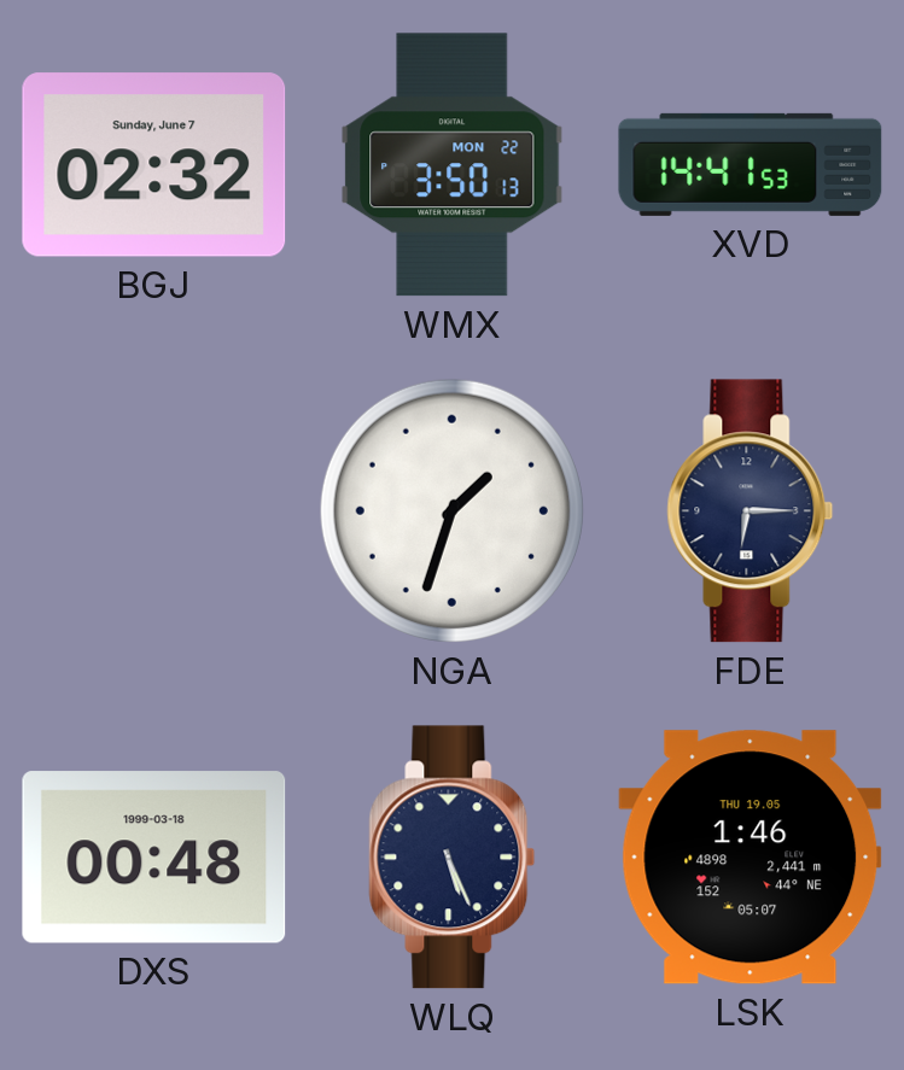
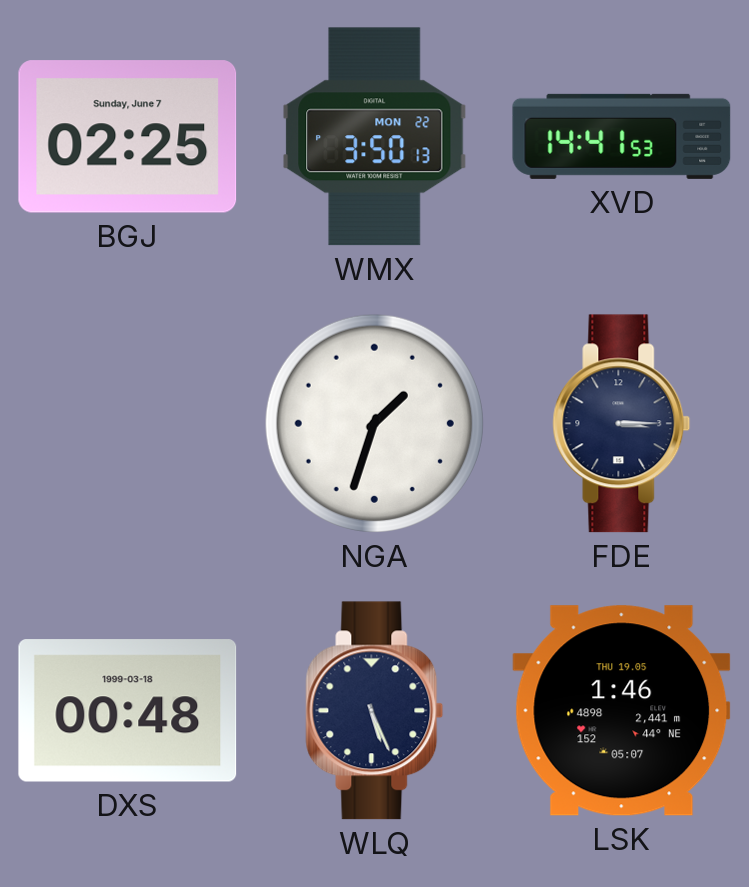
BGJ: 02:32 -> 02:25
FDE: 6:15 -> 3:15
